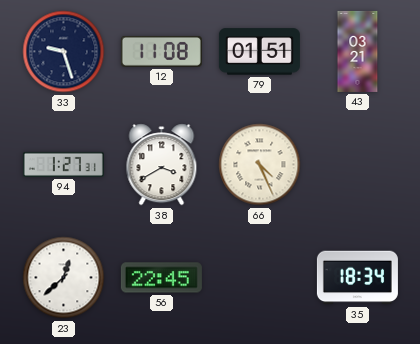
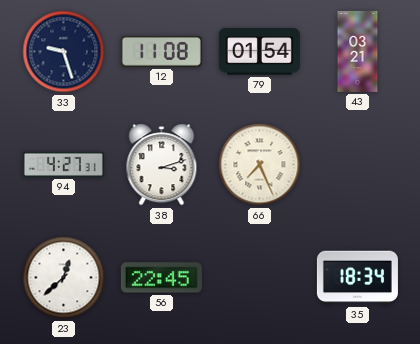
79: 01:51 -> 01:54
94: 1:27 -> 4:27
38: 3:40 -> 3:12
66: 4:26 -> 7:26
